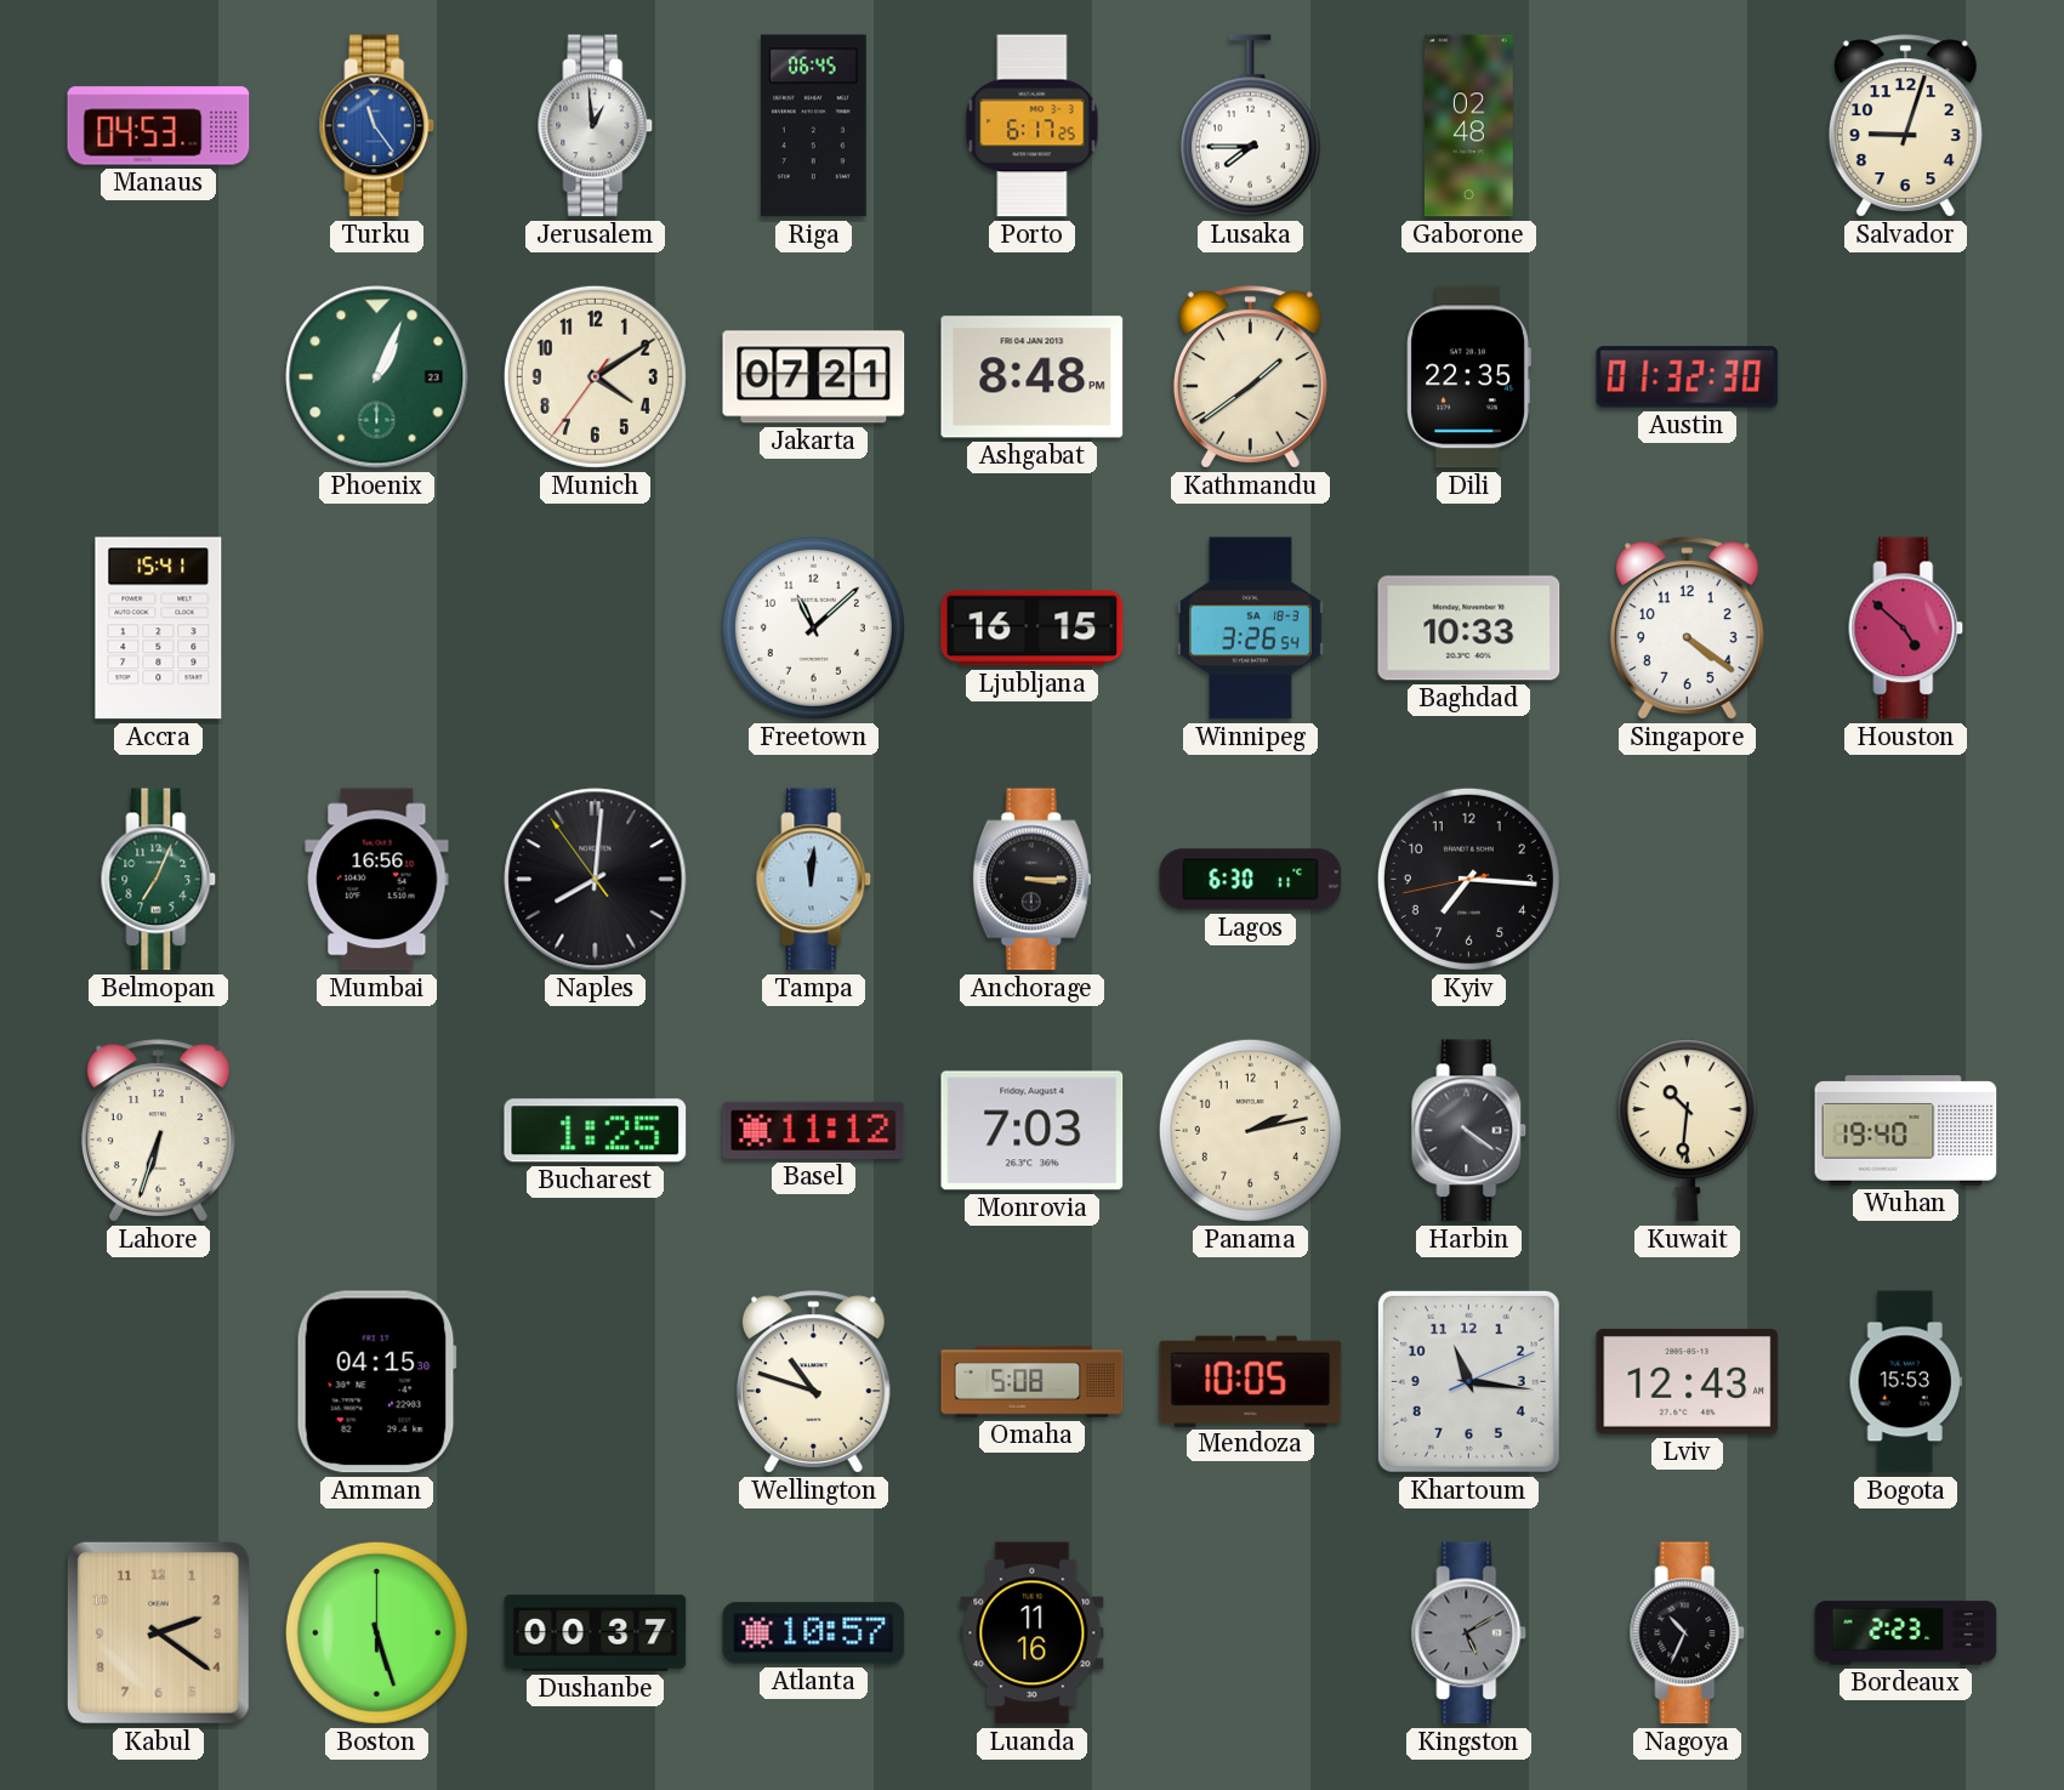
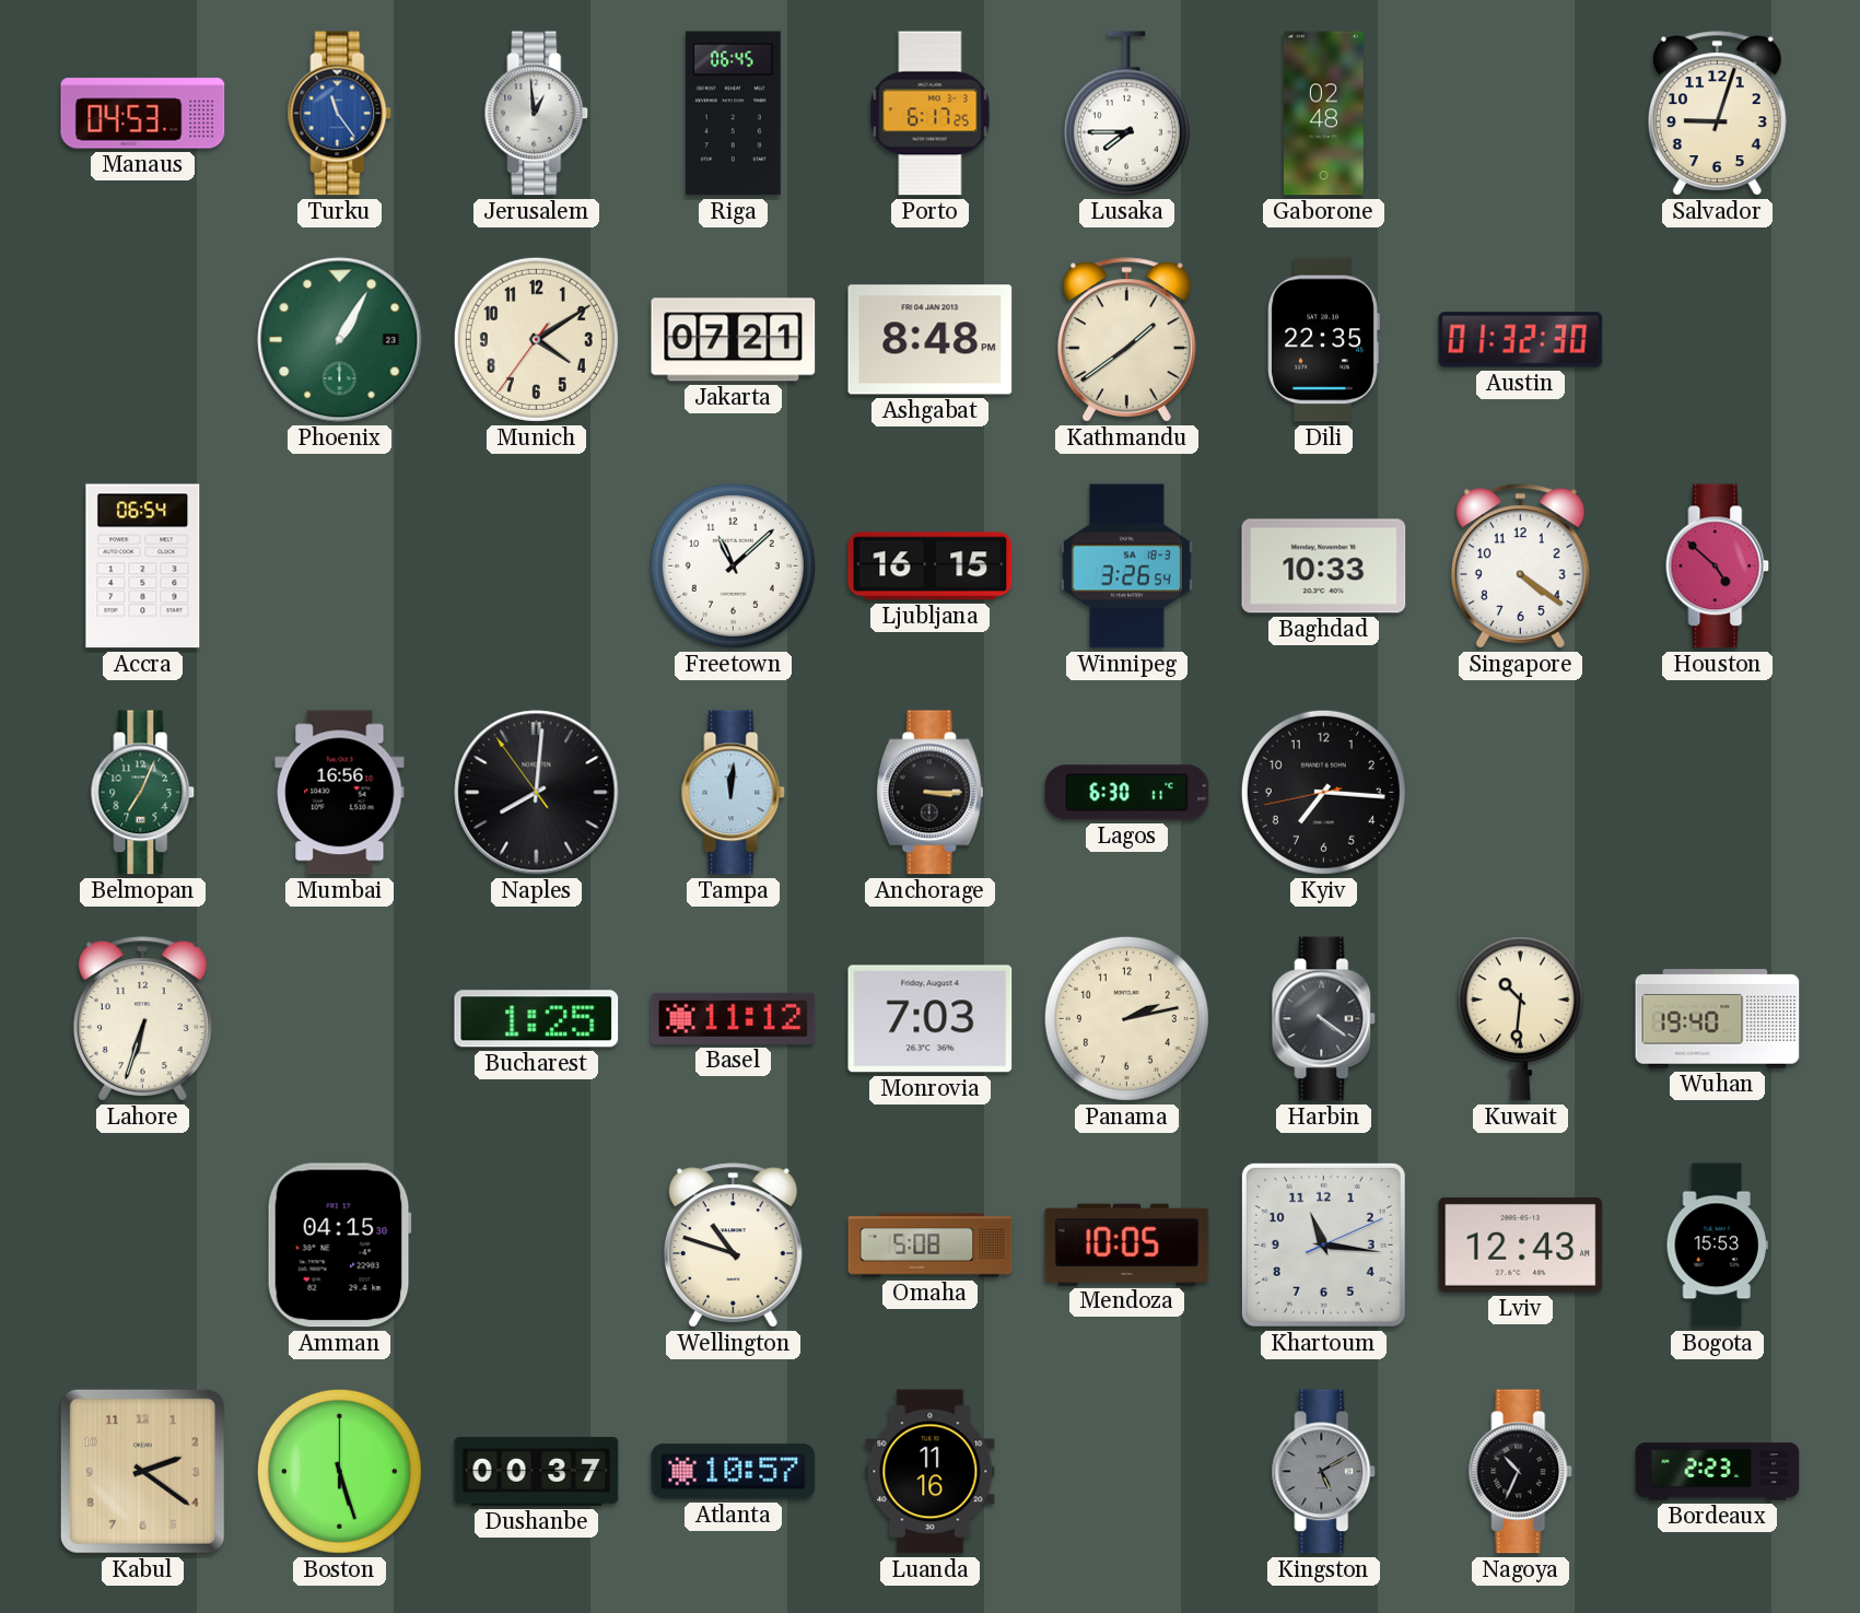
Phoenix: 1:04 -> 1:05
Accra: 15:41 -> 06:54
